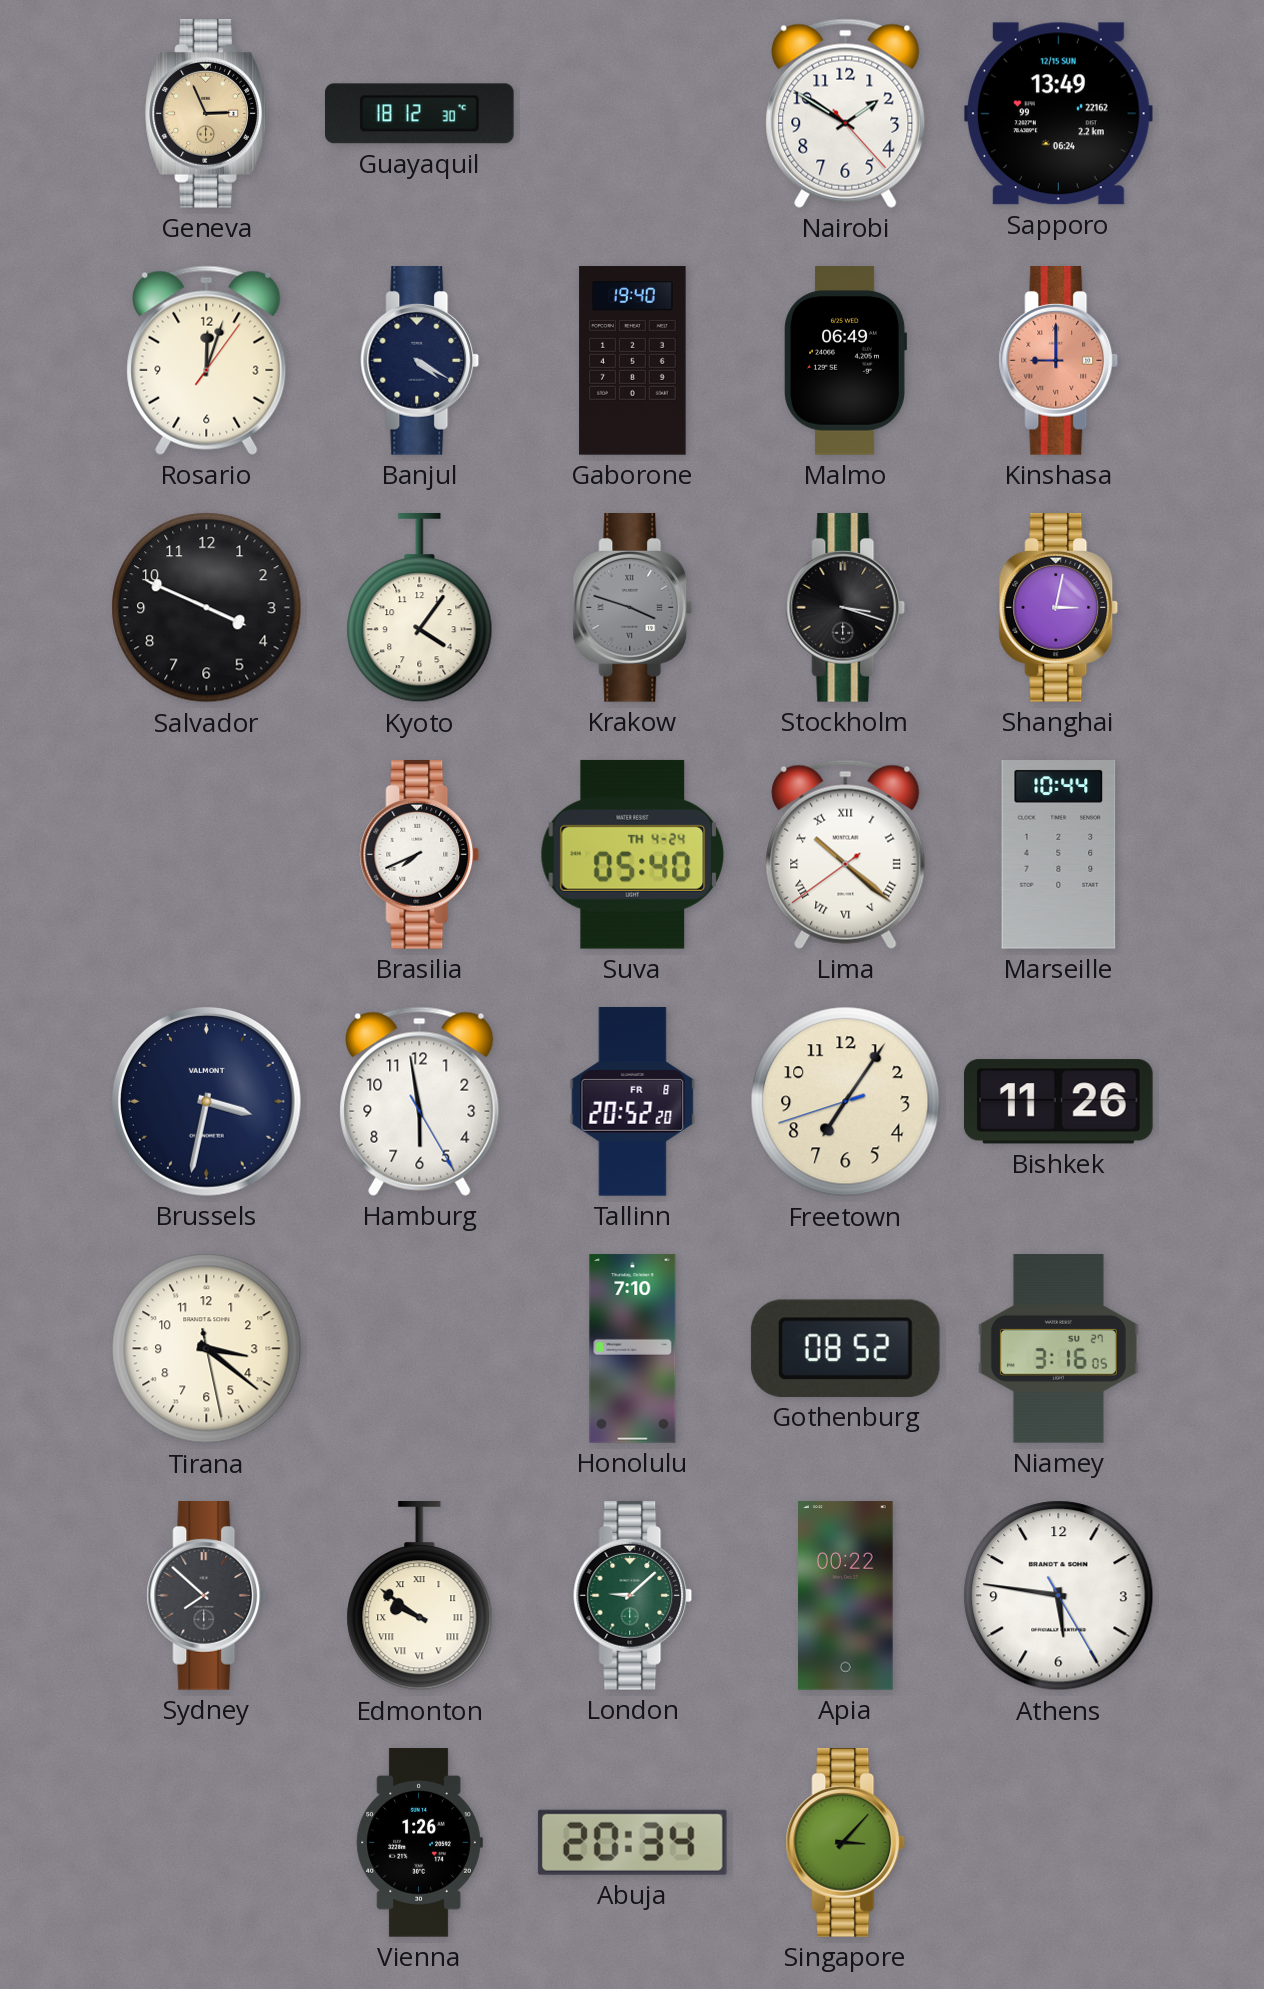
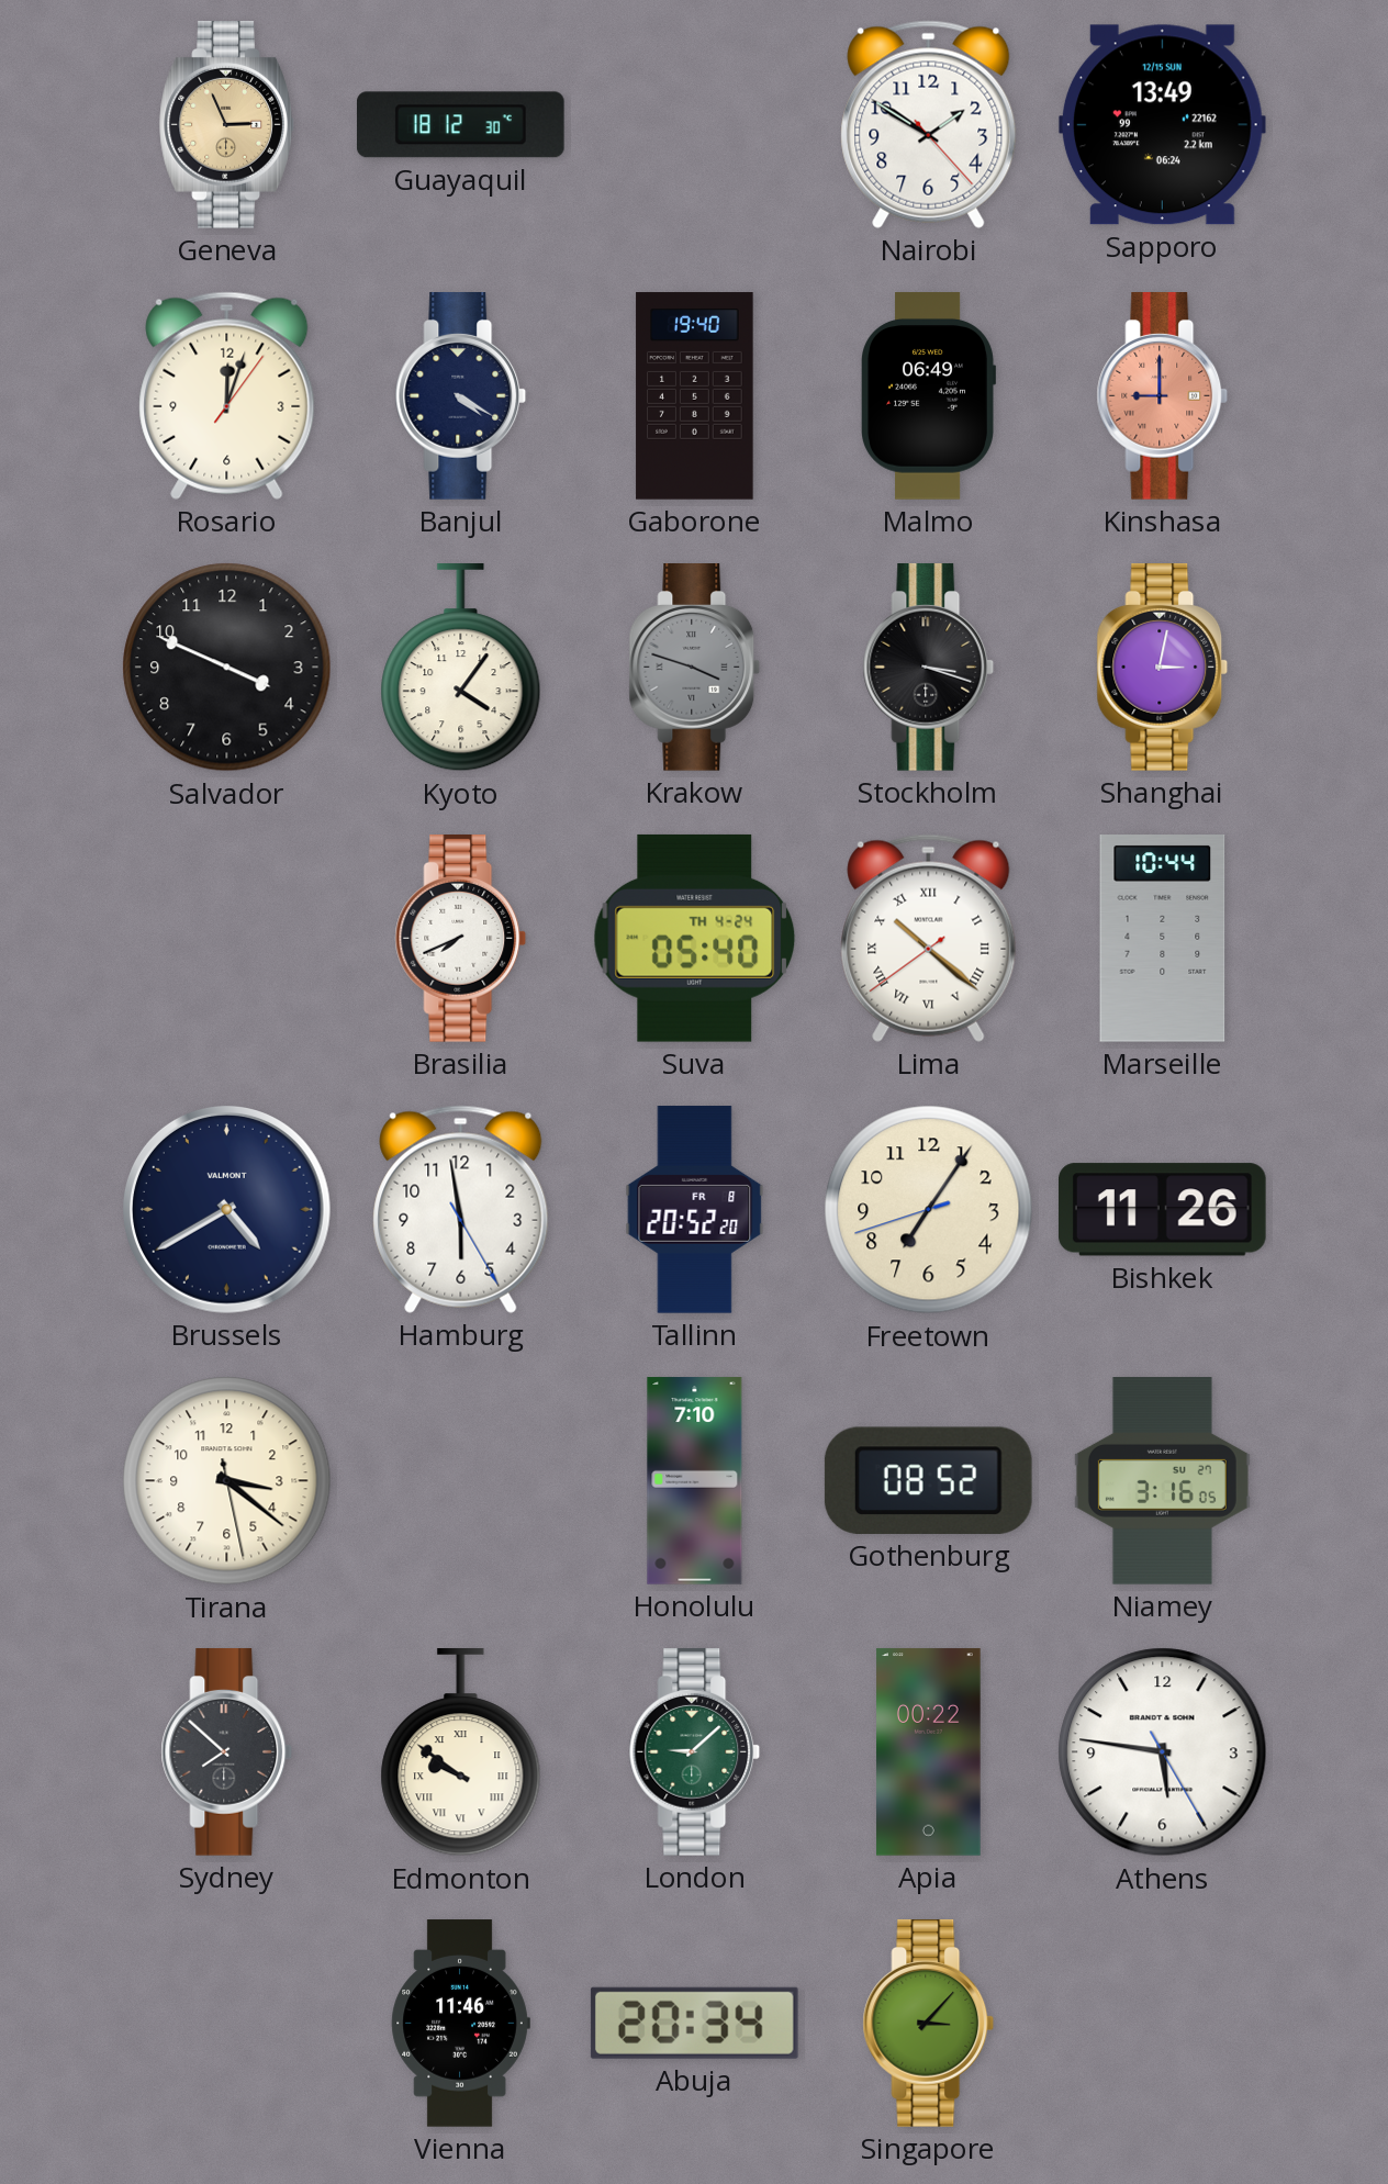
Brussels: 3:32 -> 4:40
Vienna: 1:26 -> 11:46
